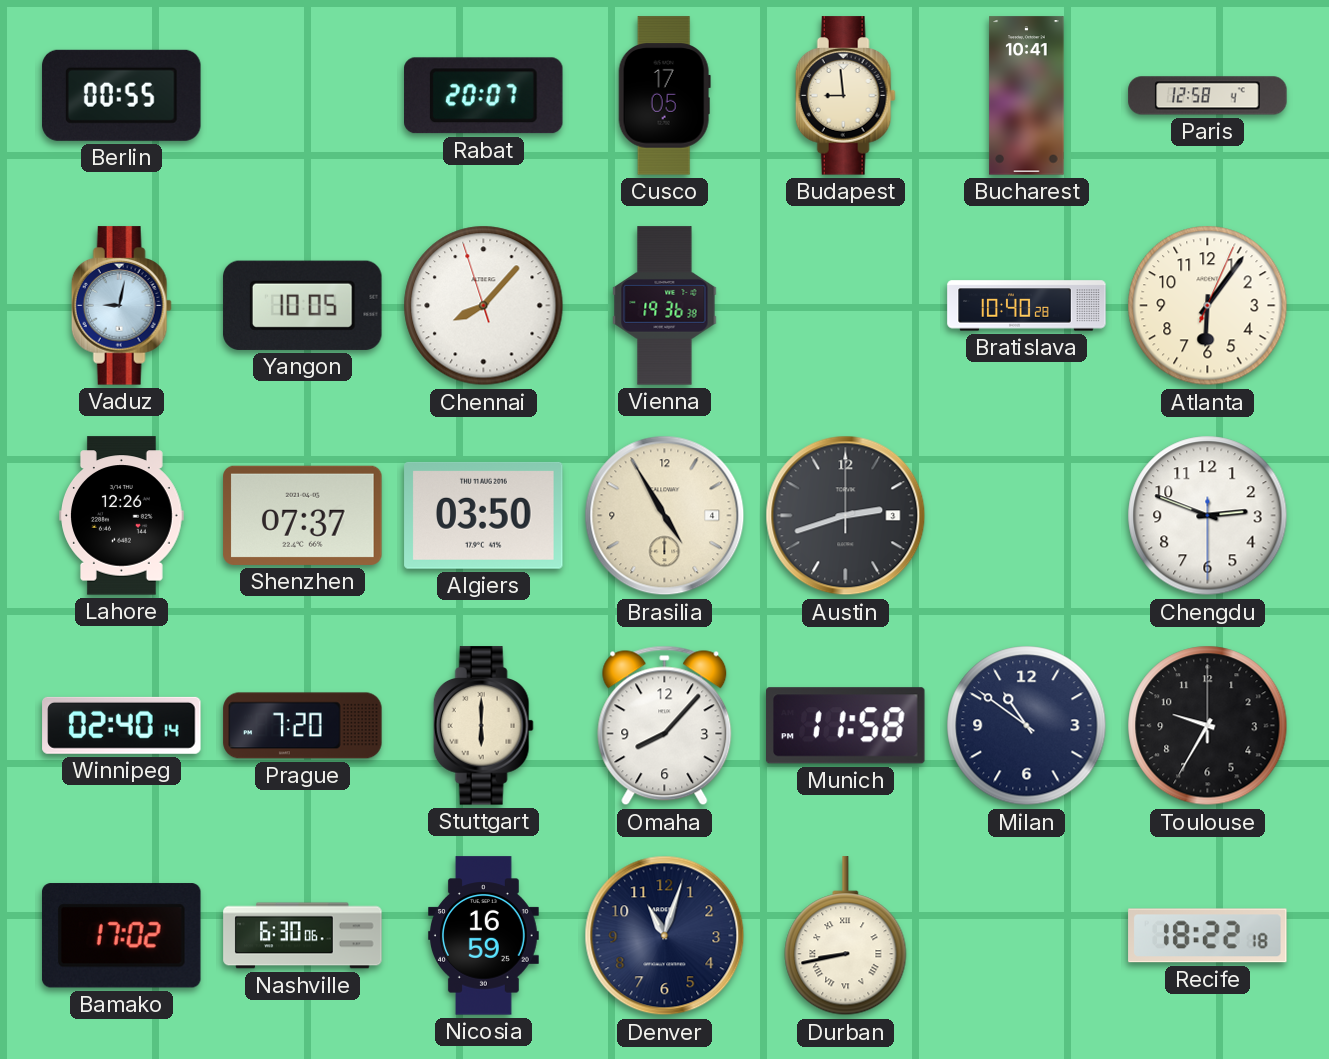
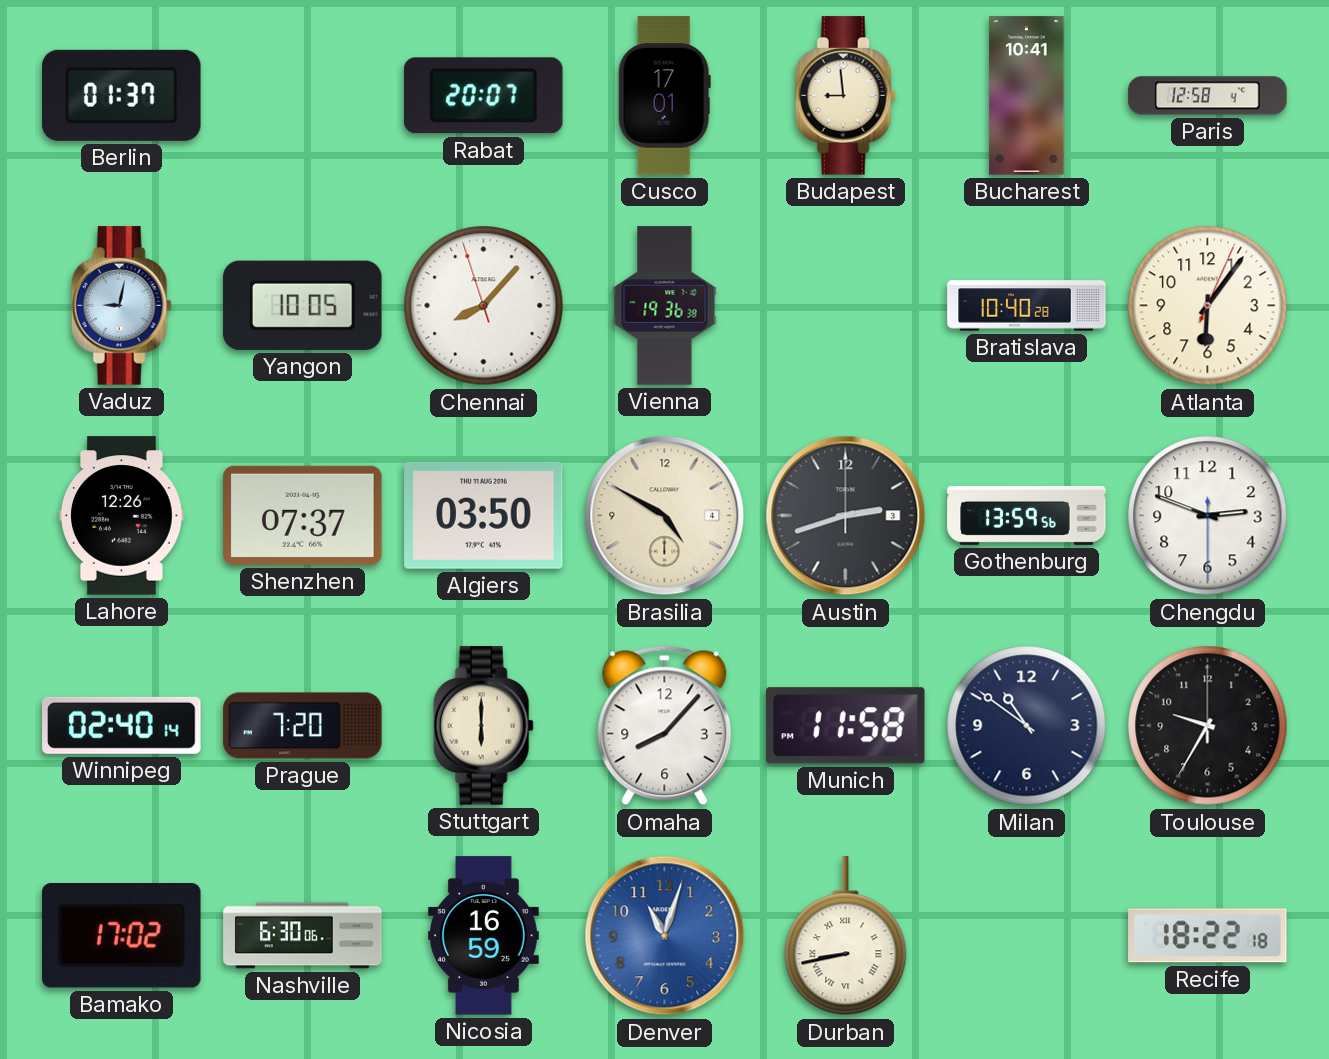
Berlin: 00:55 -> 01:37
Cusco: 17:05 -> 17:01
Brasilia: 4:55 -> 4:50
Gothenburg: none -> 13:59
Denver dial: navy -> blue
